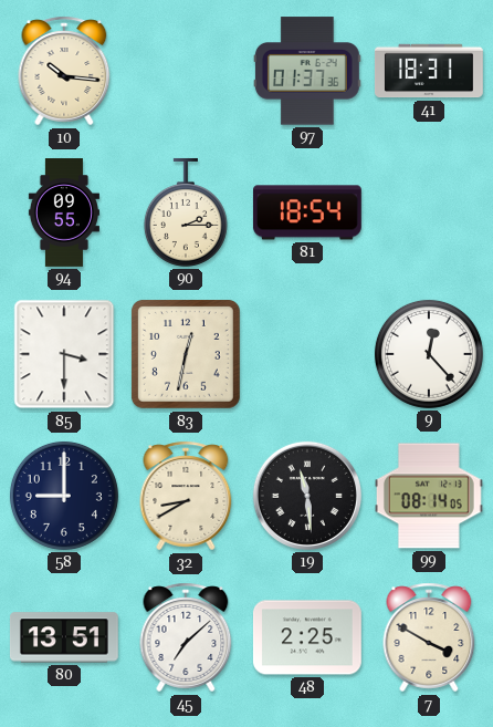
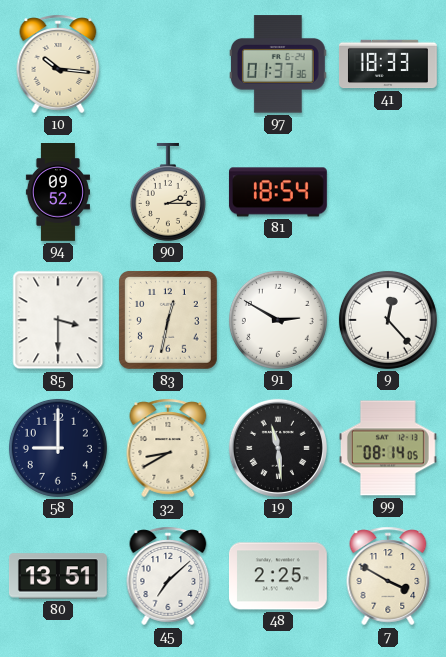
41: 18:31 -> 18:33
94: 09:55 -> 09:52
91: none -> 2:50
